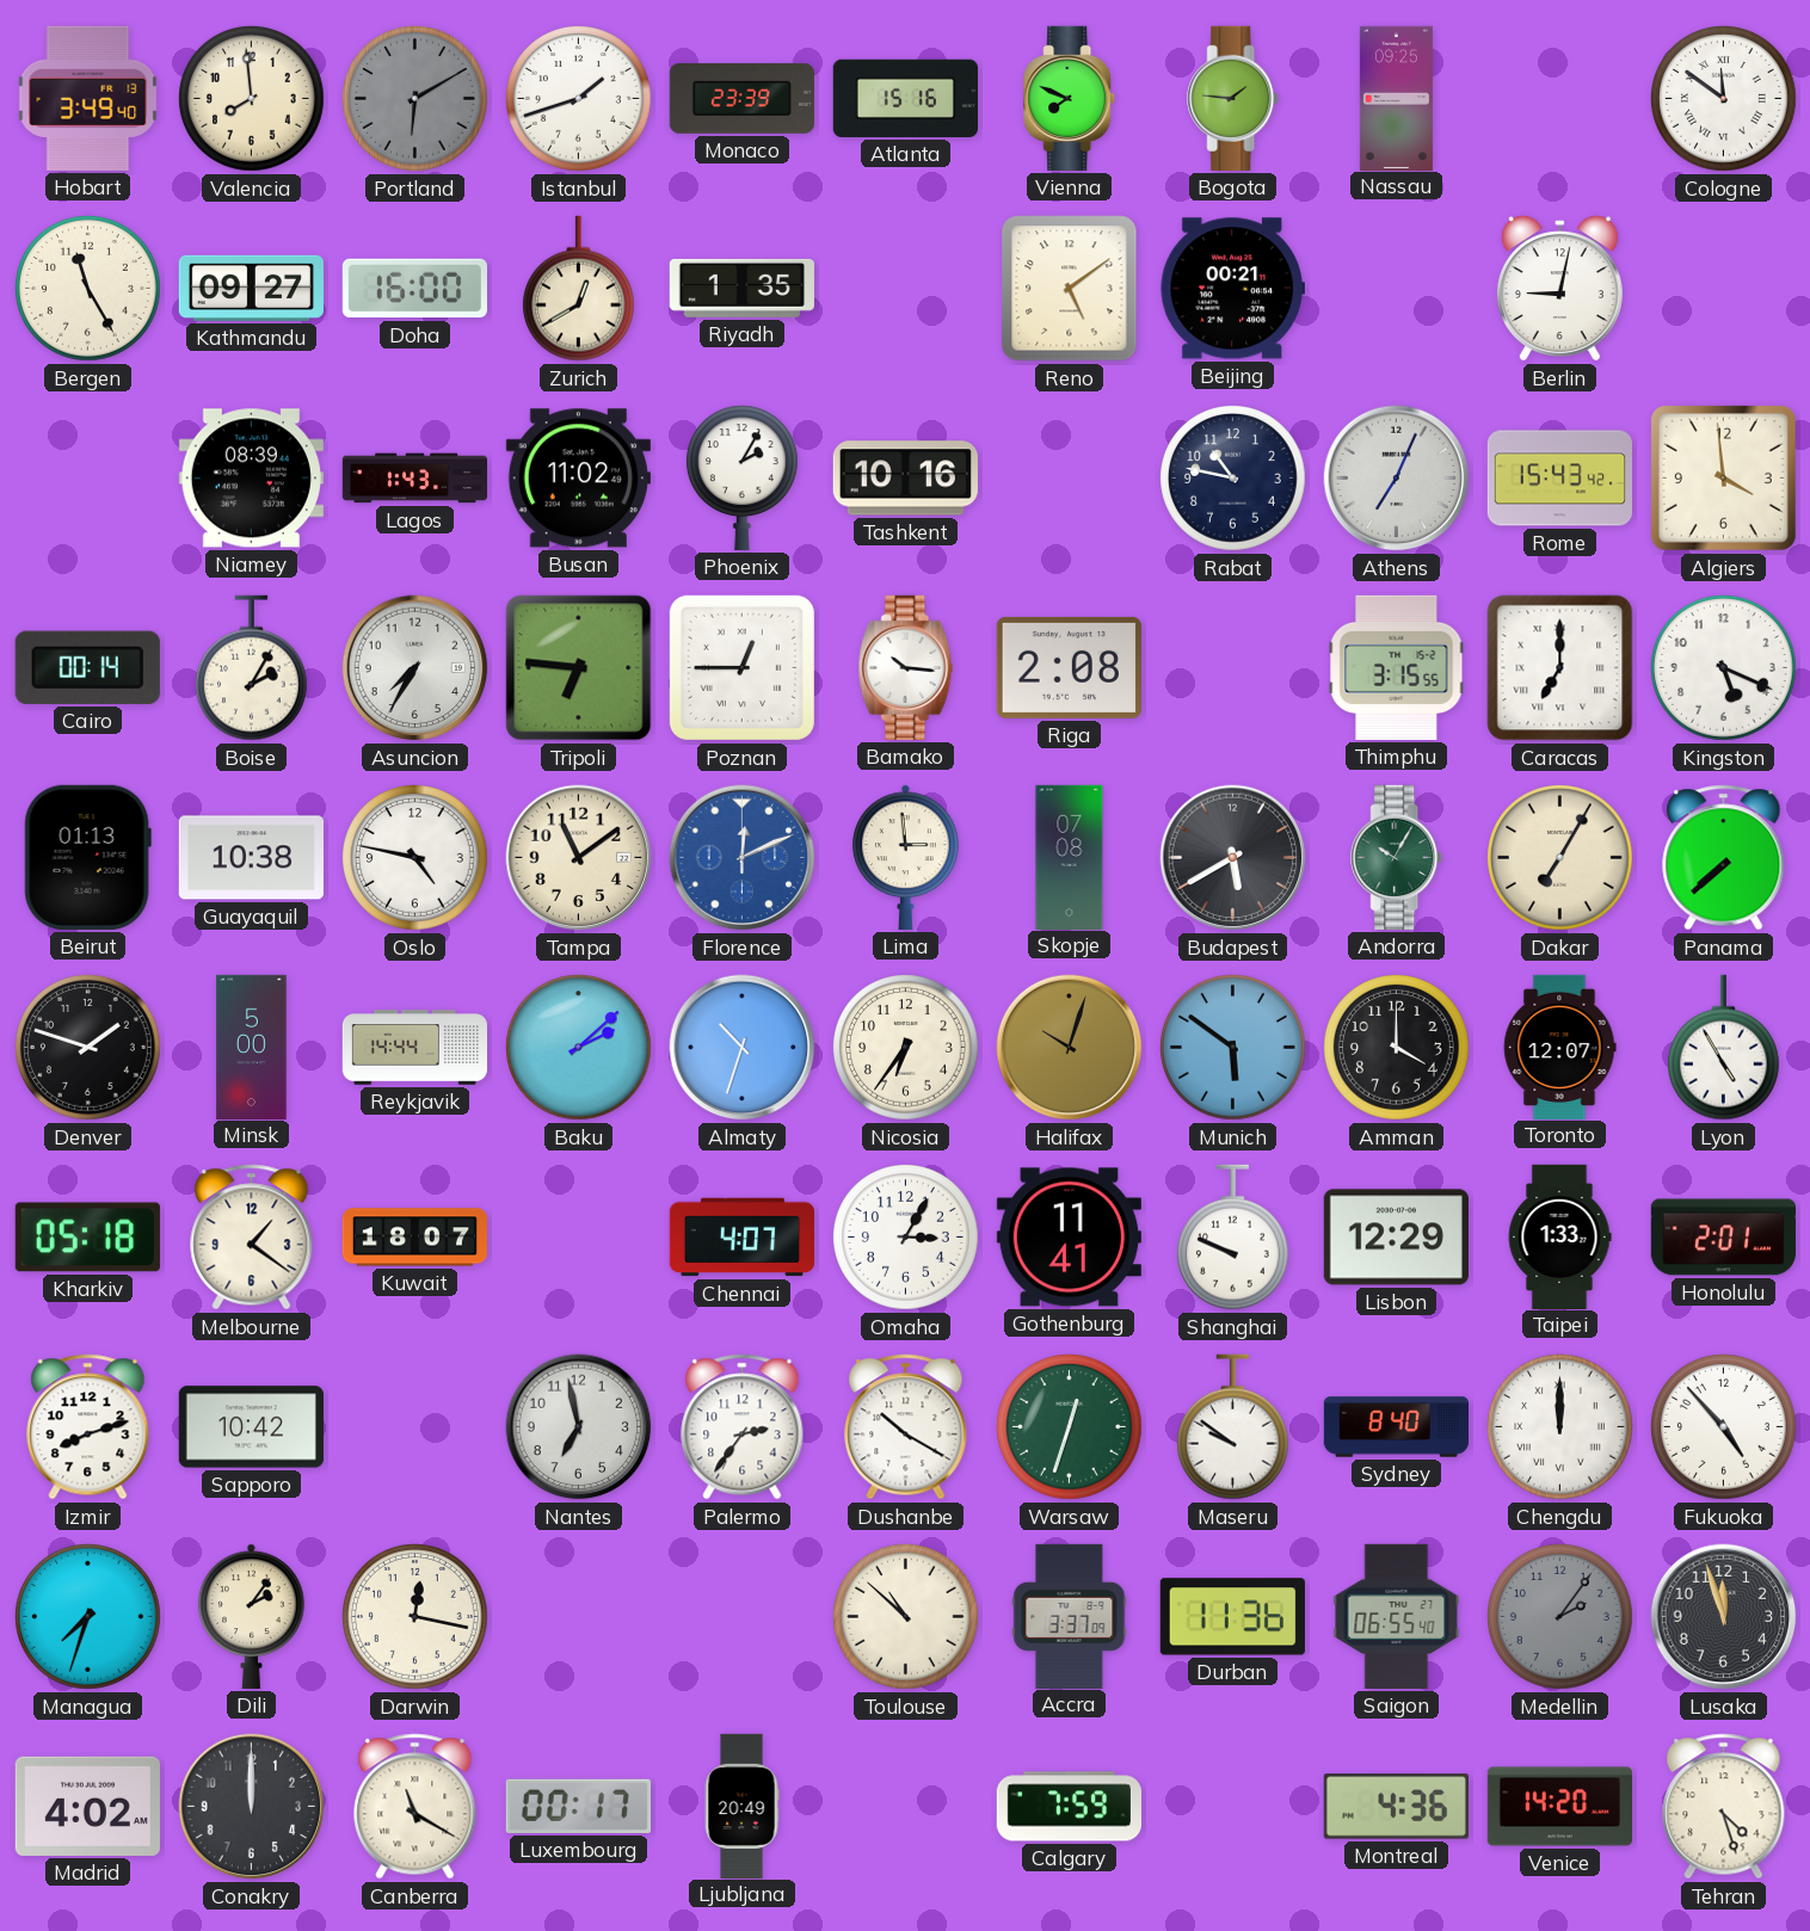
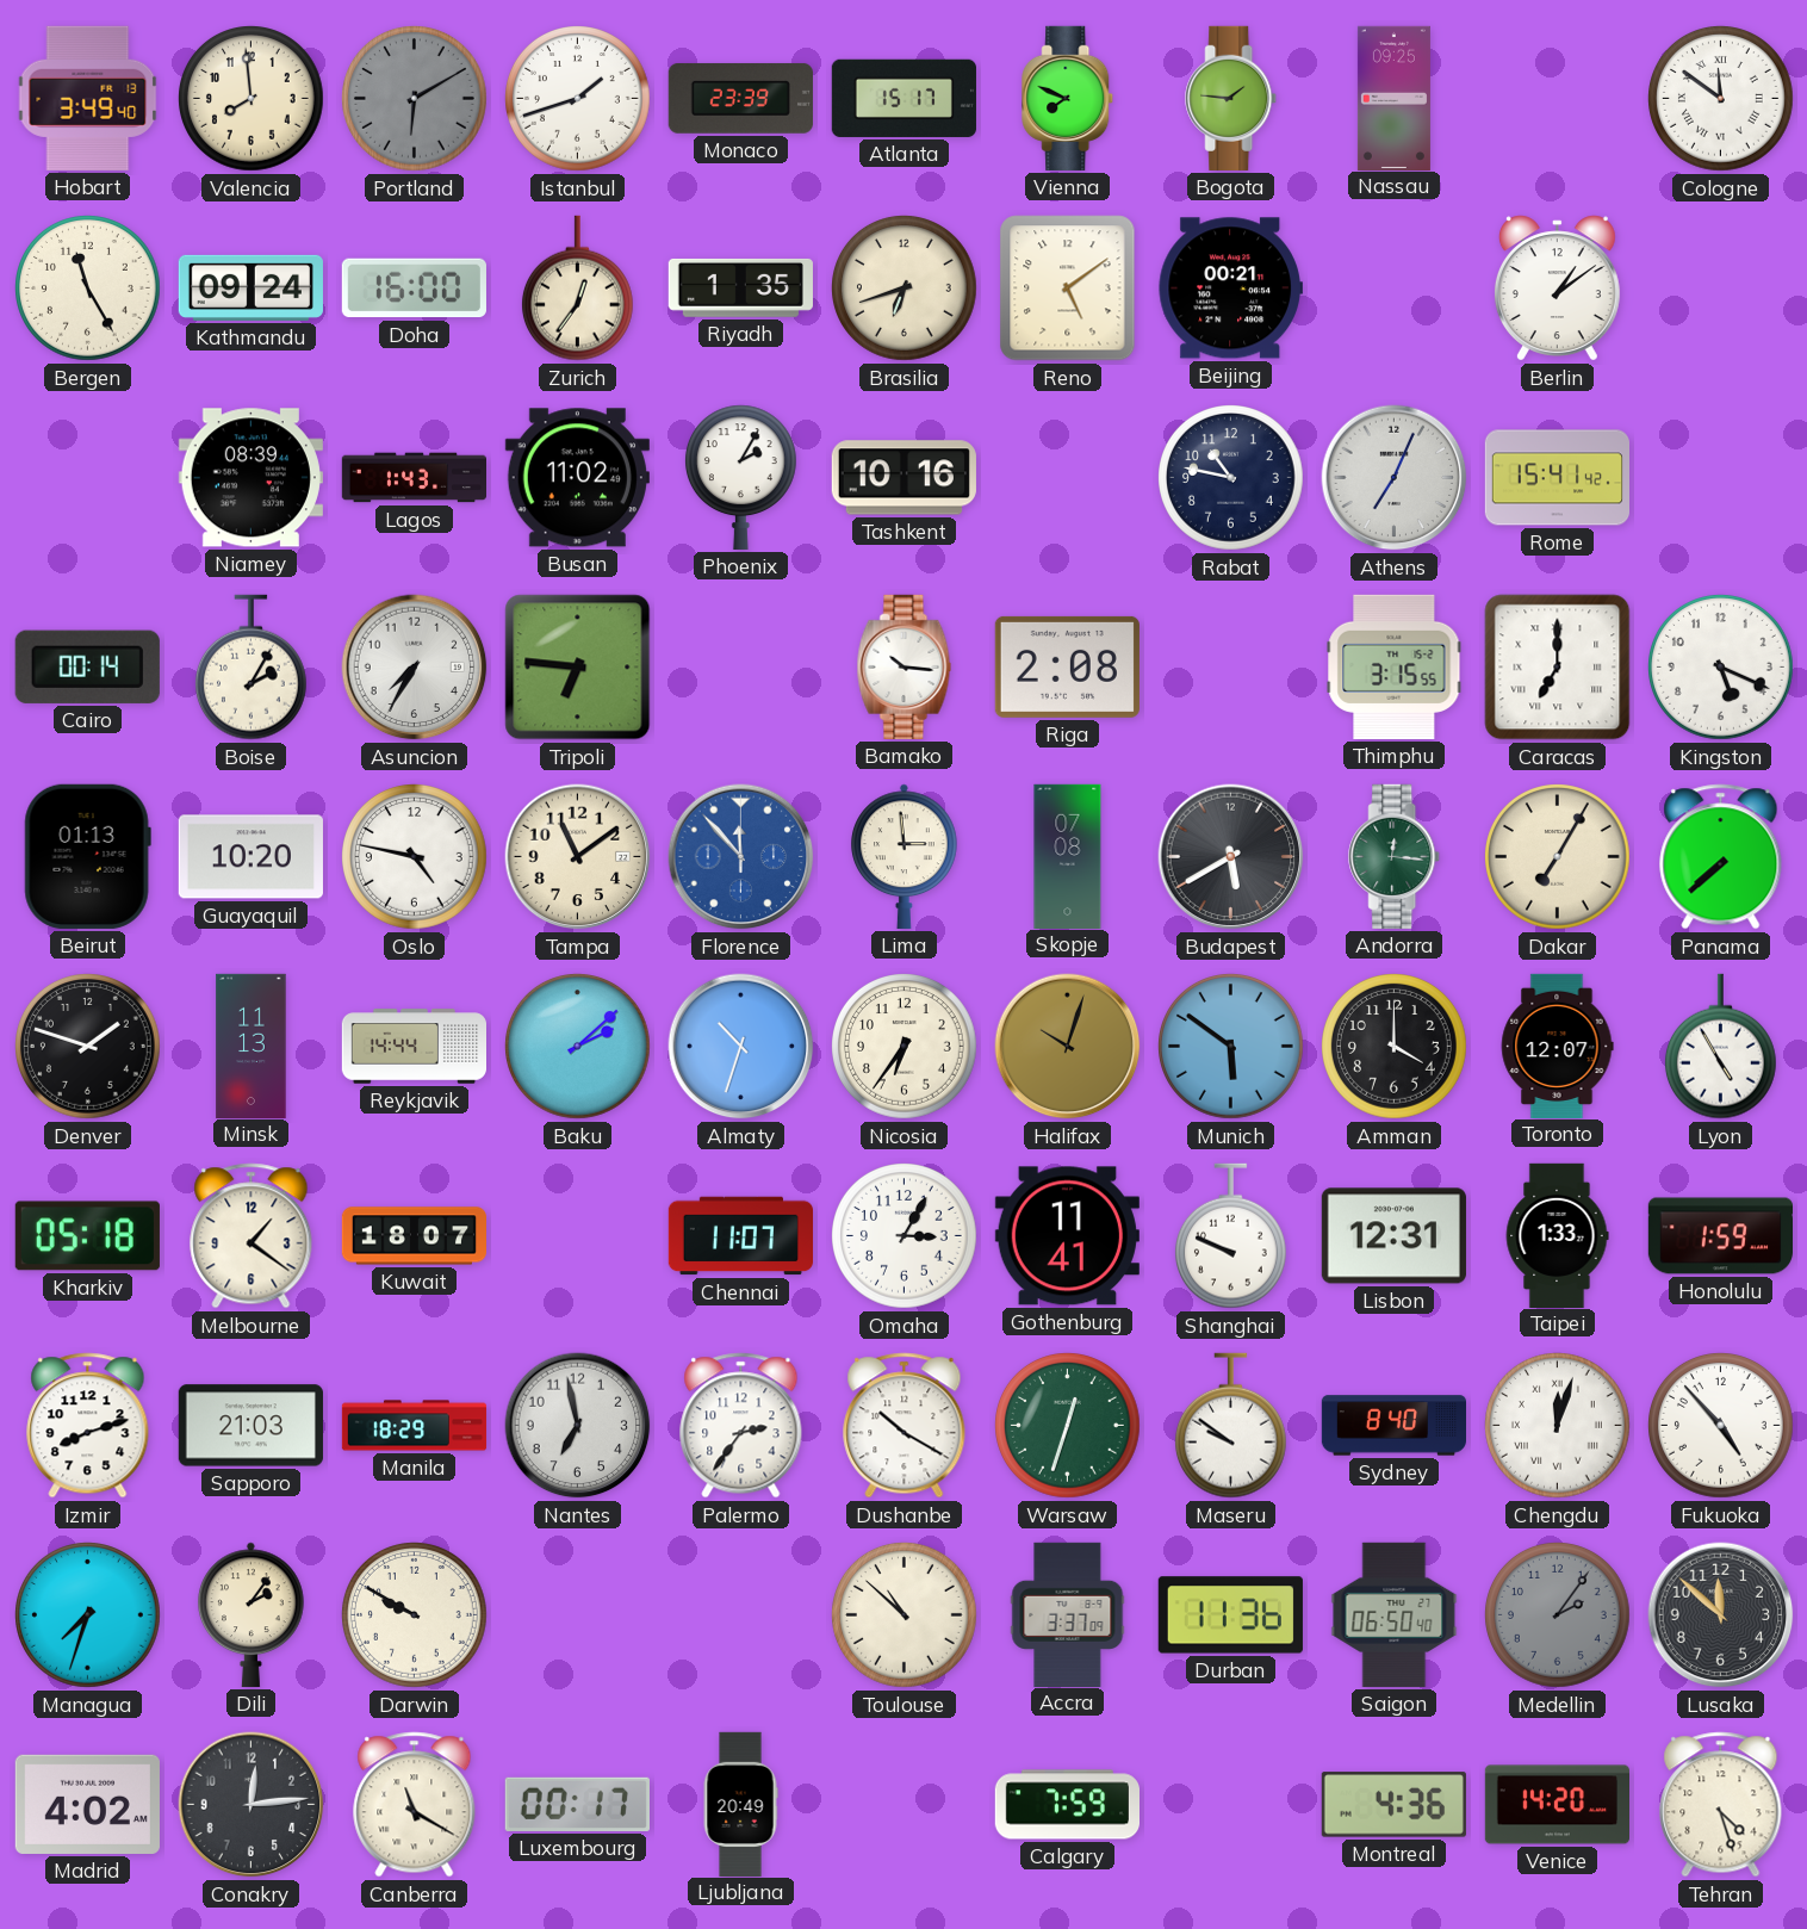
Atlanta: 15:16 -> 15:17
Kathmandu: 09:27 -> 09:24
Zurich: 12:40 -> 12:36
Brasilia: none -> 6:42
Berlin: 9:02 -> 1:09
Rome: 15:43 -> 15:41
Algiers: 3:59 -> none
Poznan: 12:45 -> none
Guayaquil: 10:38 -> 10:20
Florence: 12:11 -> 11:53
Andorra: 10:05 -> 12:16
Minsk: 5:00 -> 11:13
Chennai: 4:07 -> 11:07
Lisbon: 12:29 -> 12:31
Honolulu: 2:01 -> 1:59
Sapporo: 10:42 -> 21:03
Manila: none -> 18:29
Chengdu: 12:00 -> 12:03
Darwin: 12:17 -> 9:50
Saigon: 06:55 -> 06:50
Lusaka: 11:57 -> 11:52
Conakry: 12:00 -> 12:14
